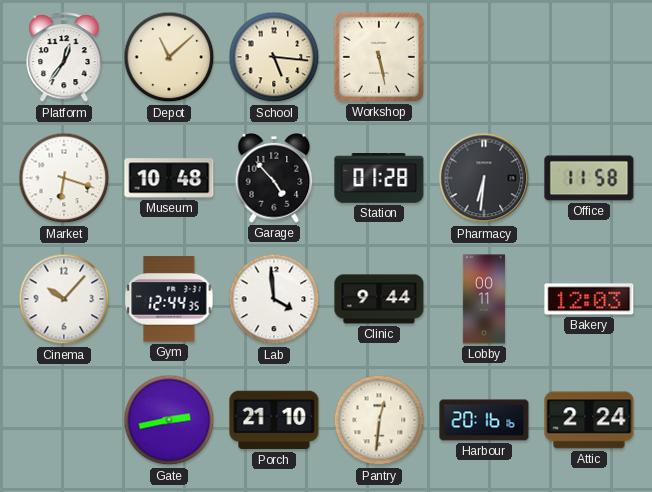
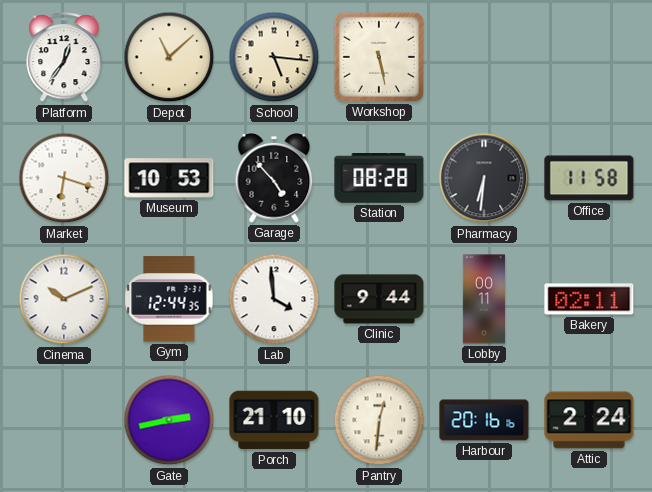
Museum: 10:48 -> 10:53
Station: 01:28 -> 08:28
Cinema: 10:07 -> 10:11
Bakery: 12:03 -> 02:11
